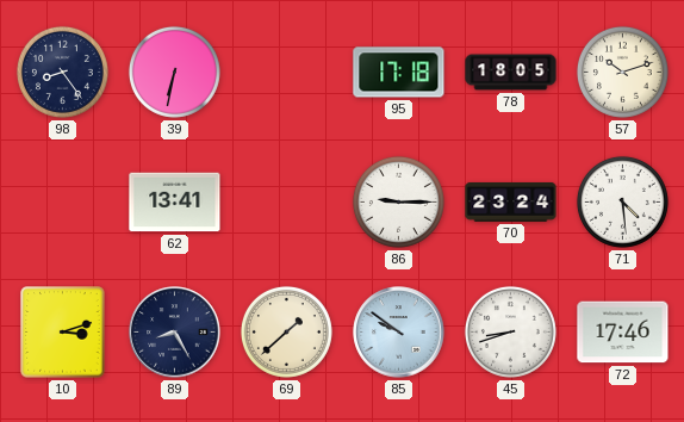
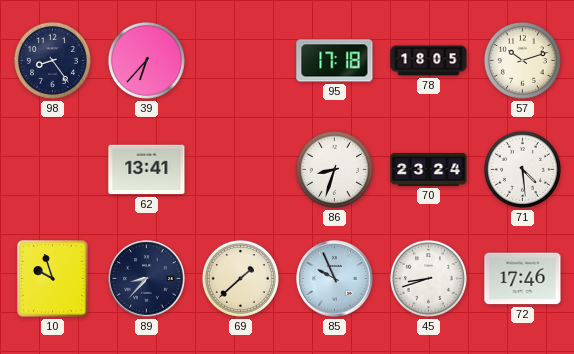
39: 6:32 -> 6:37
86: 9:15 -> 8:33
10: 3:12 -> 9:57
89: 8:25 -> 8:37
85: 9:51 -> 9:56
